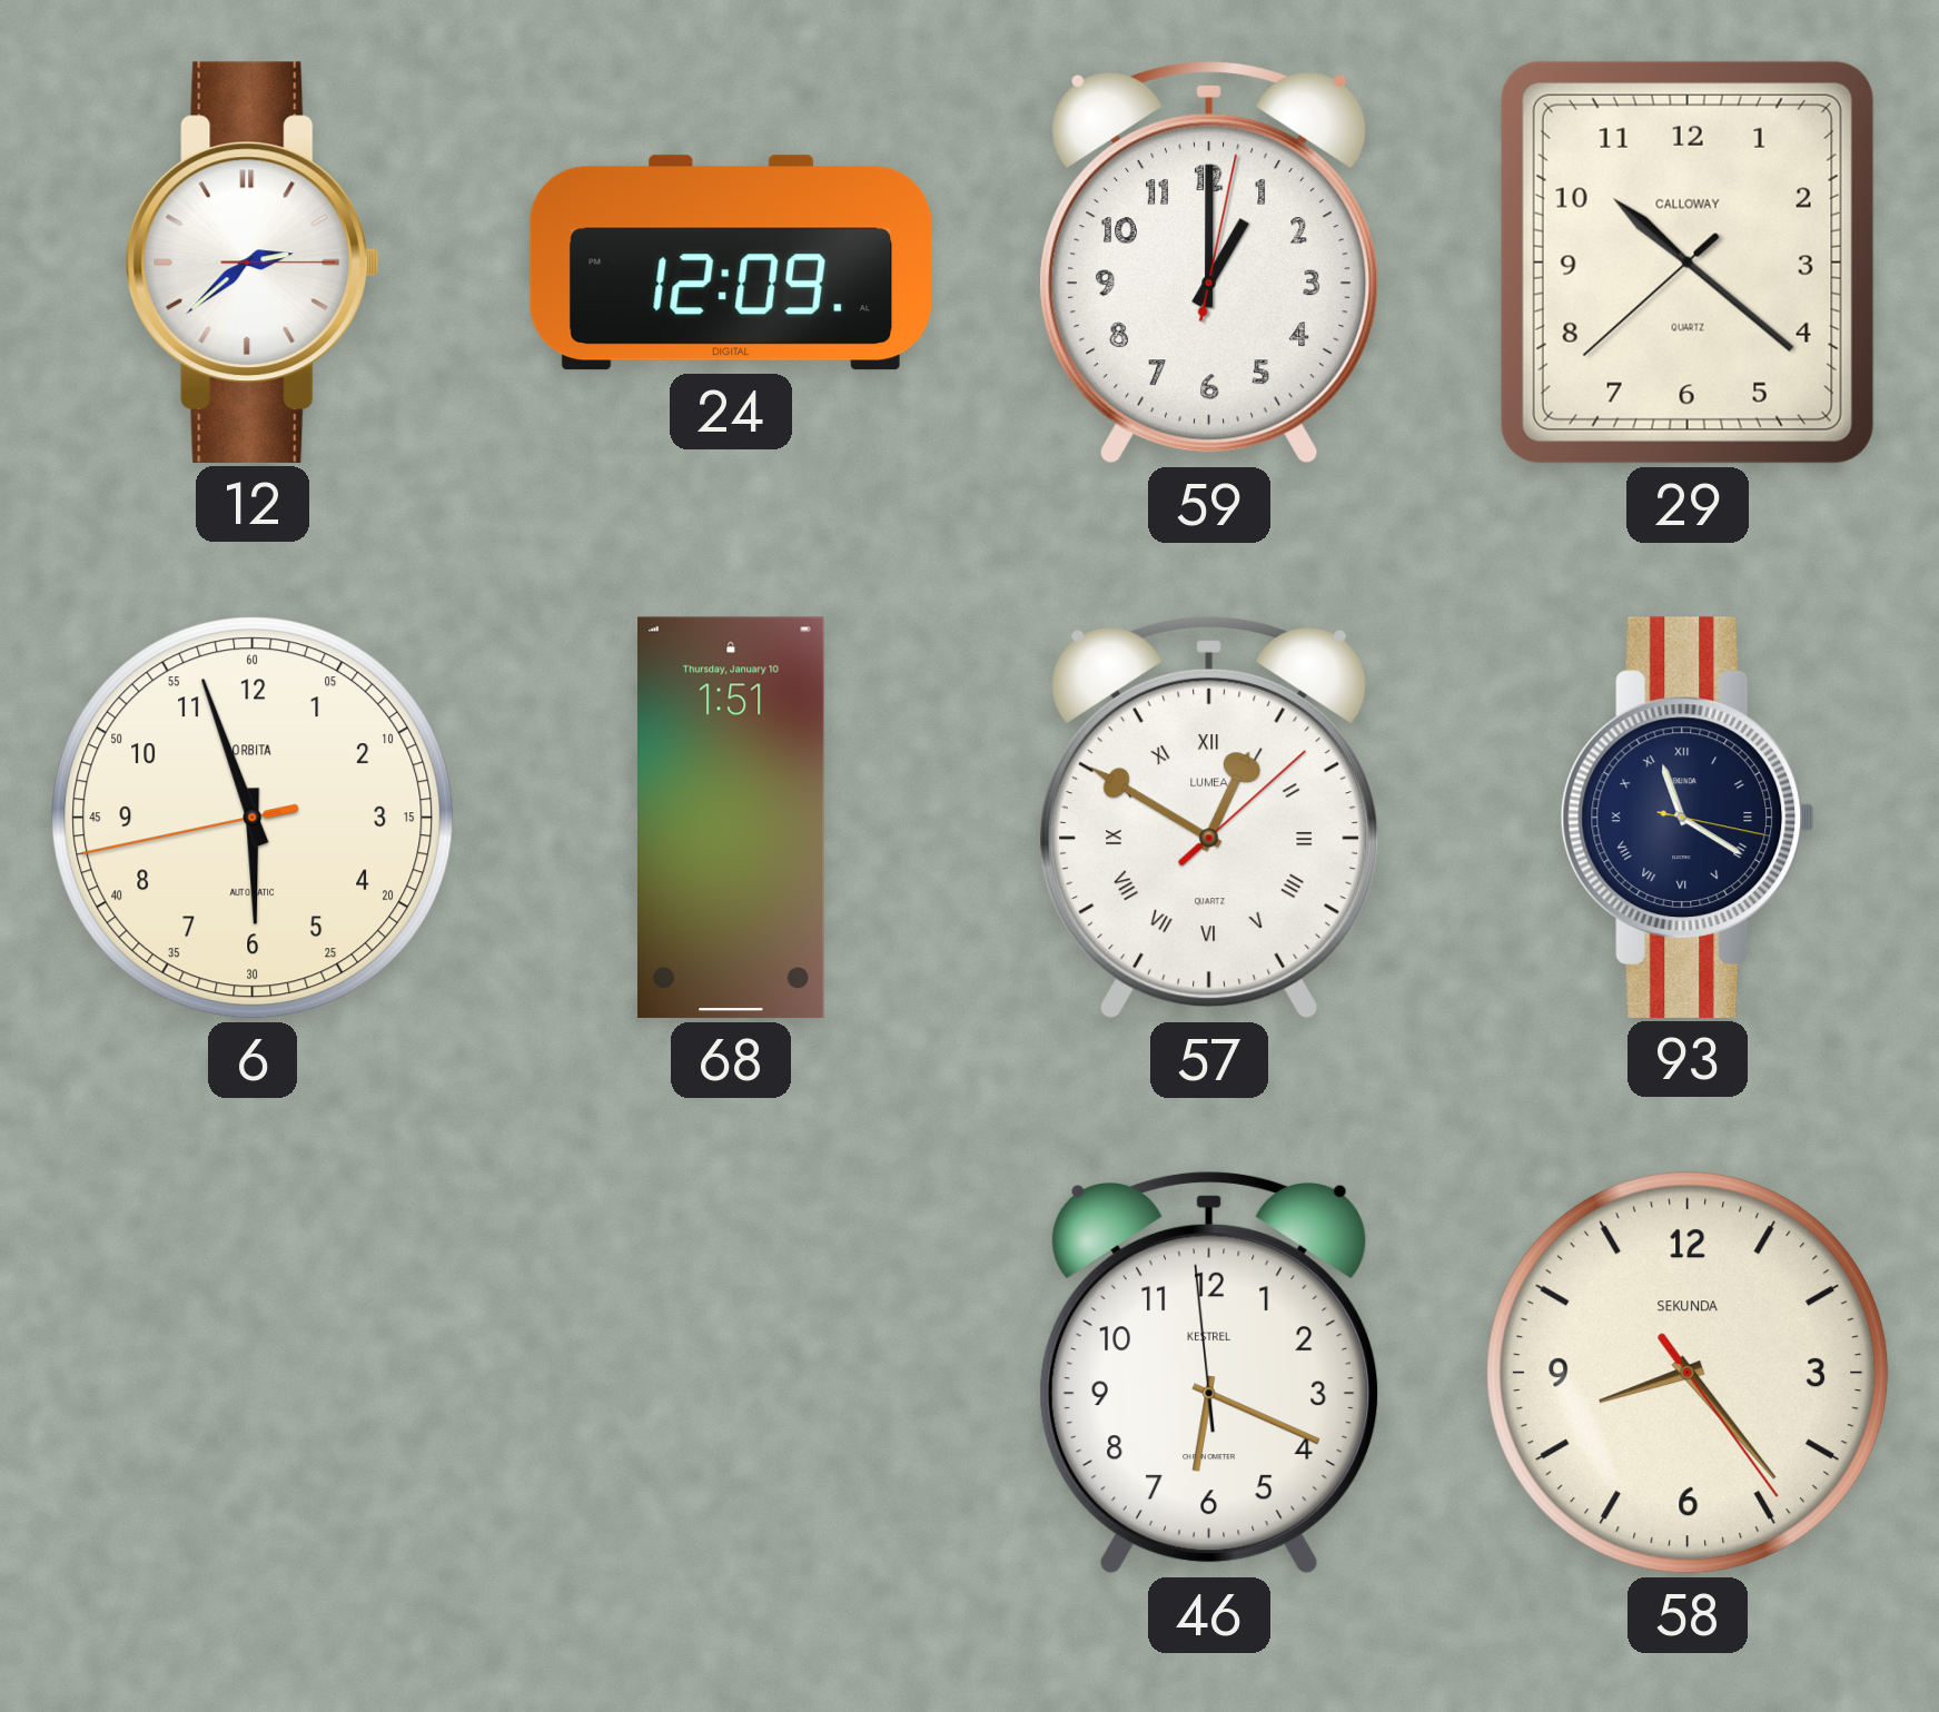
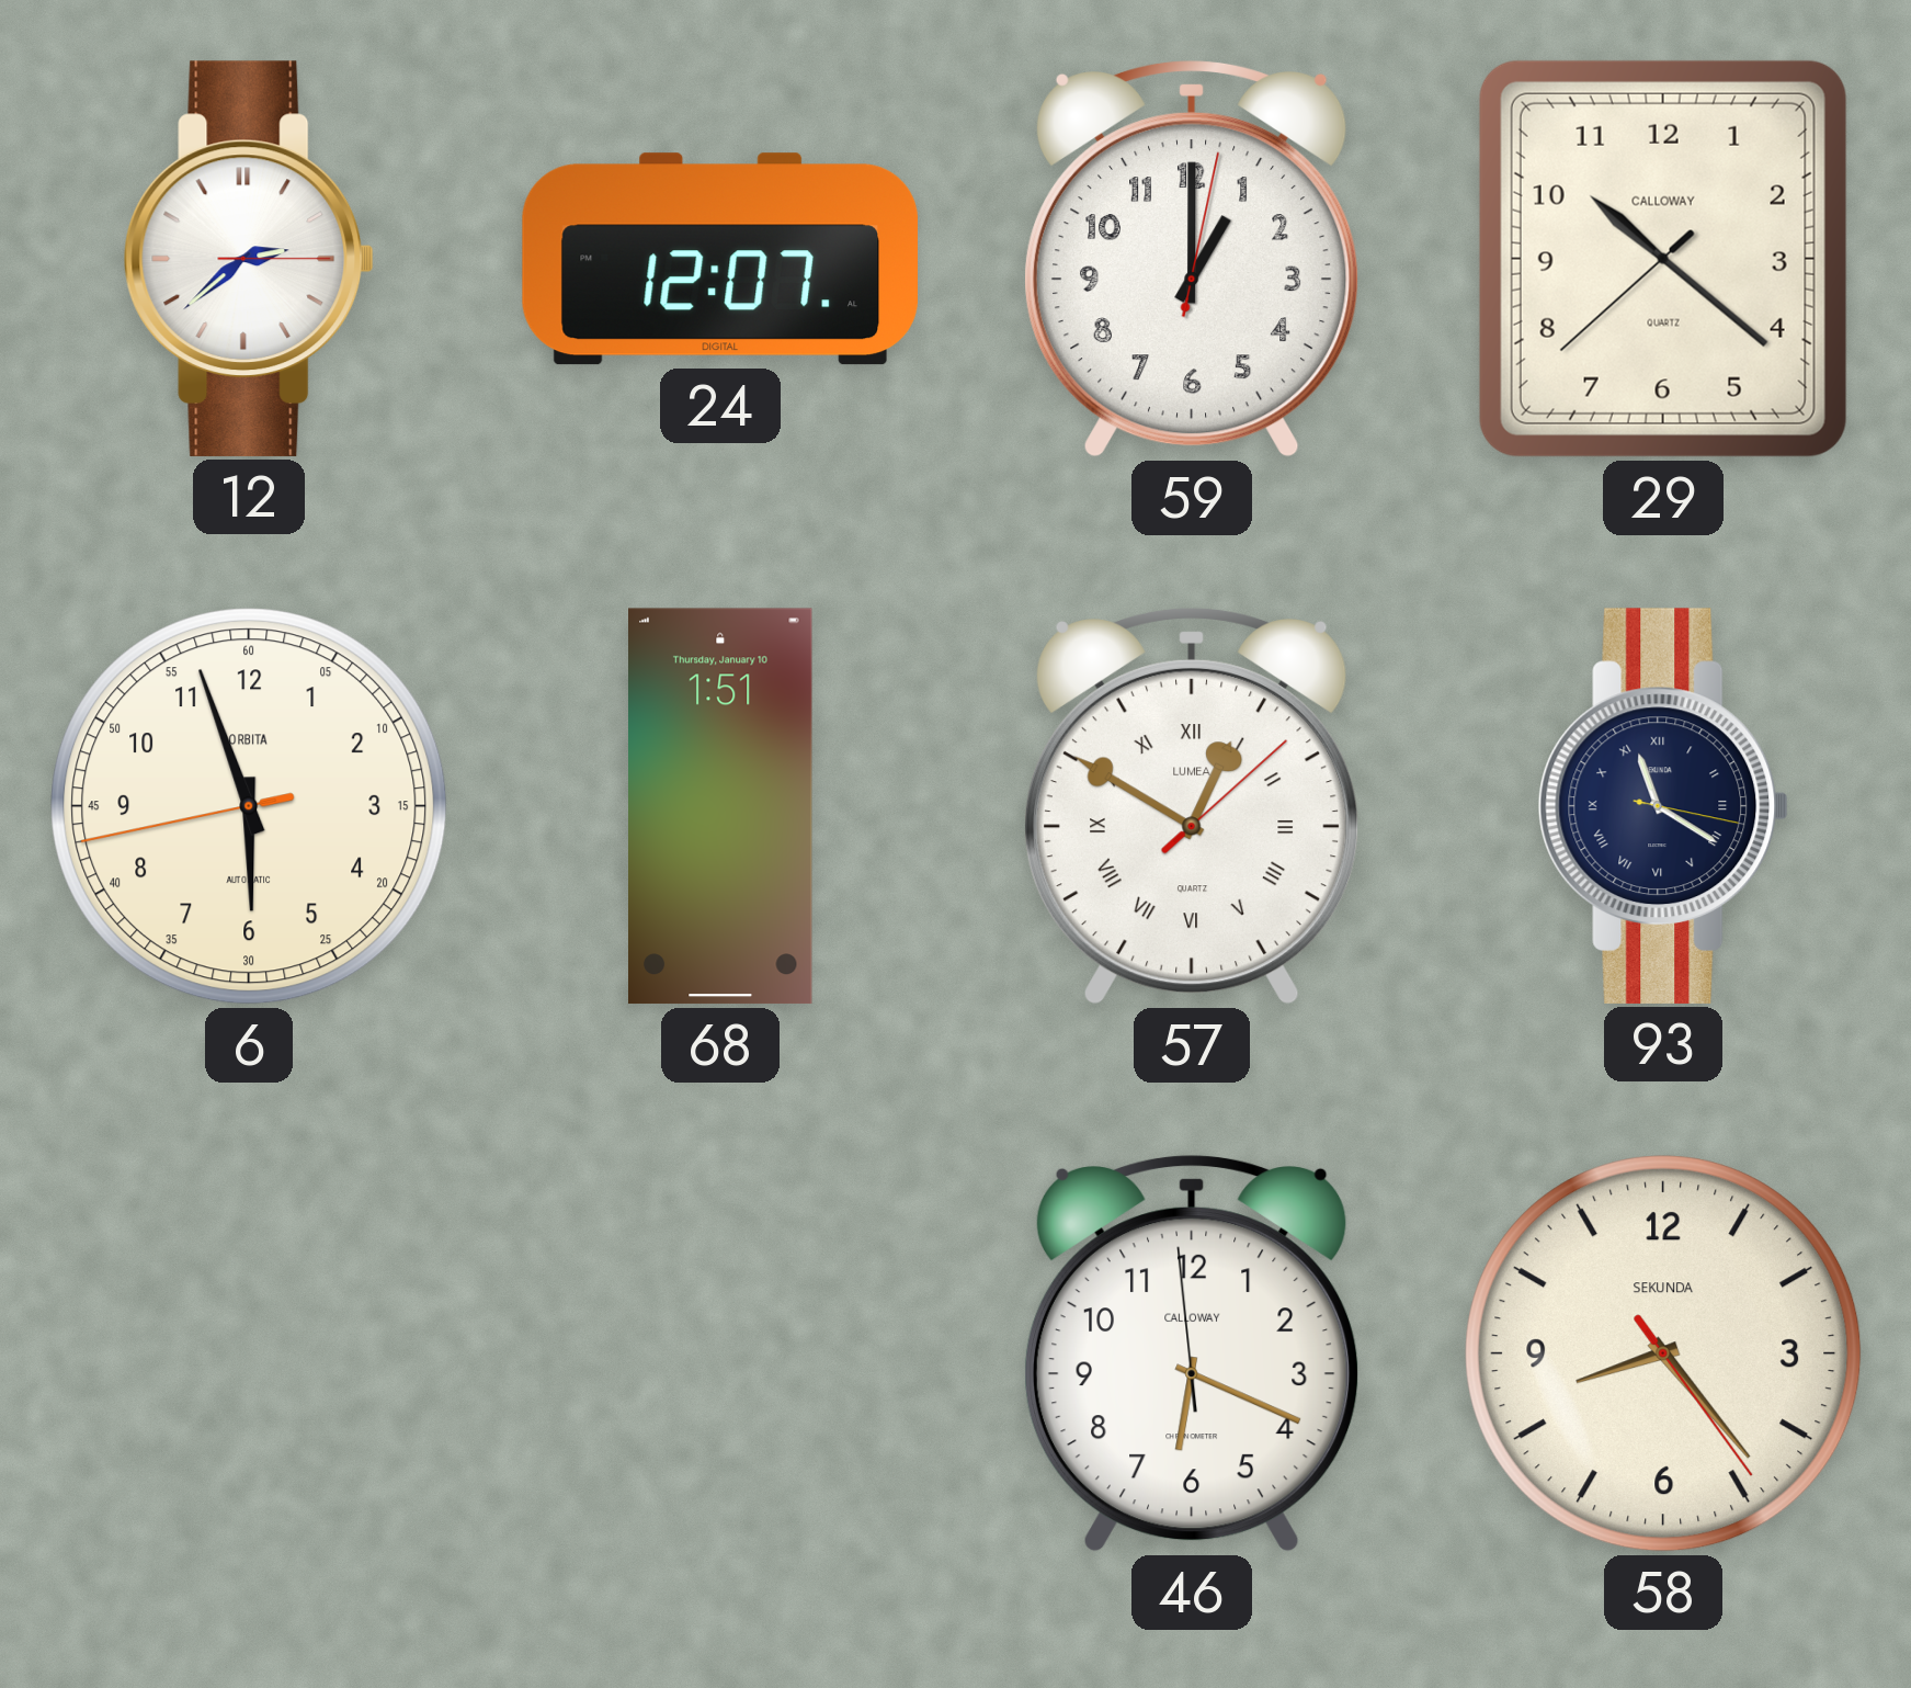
24: 12:09 -> 12:07
46 brand: KESTREL -> CALLOWAY
